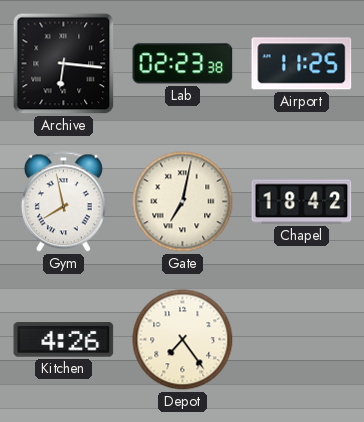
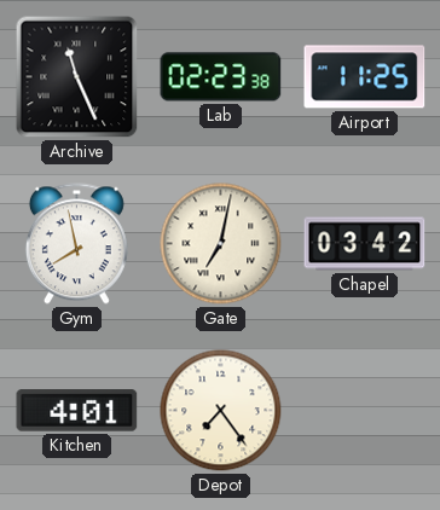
Archive: 6:16 -> 11:26
Chapel: 18:42 -> 03:42
Kitchen: 4:26 -> 4:01
